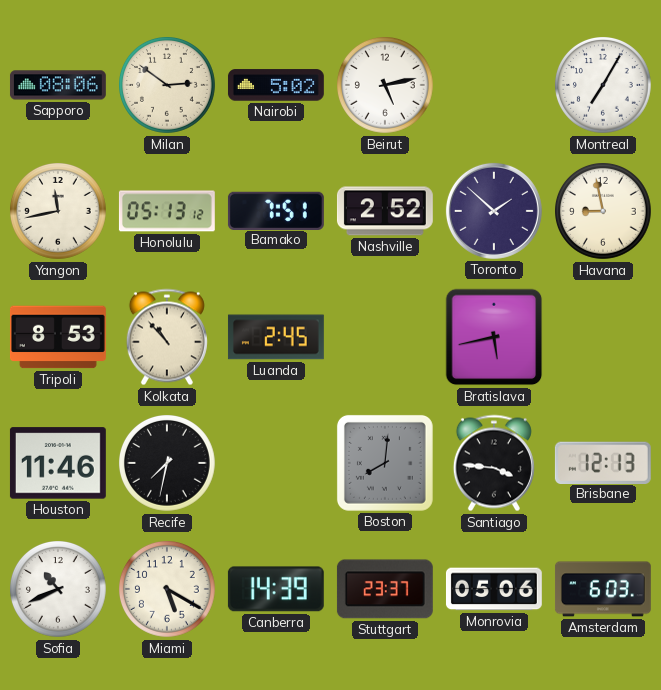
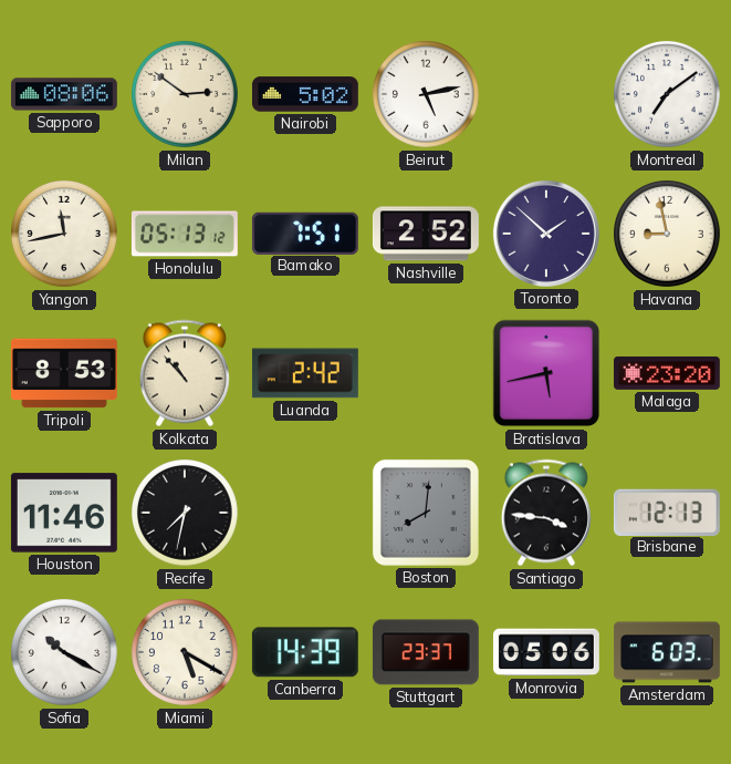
Montreal: 7:05 -> 7:09
Luanda: 2:45 -> 2:42
Malaga: none -> 23:20
Sofia: 10:41 -> 10:20
